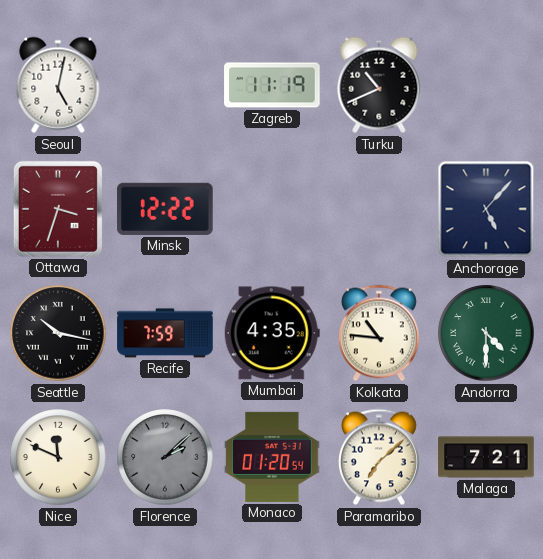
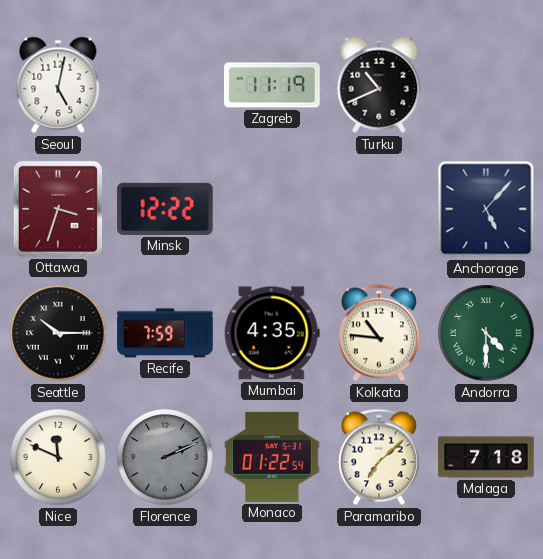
Seattle: 10:17 -> 10:15
Florence: 2:08 -> 2:11
Monaco: 01:20 -> 01:22
Malaga: 7:21 -> 7:18
